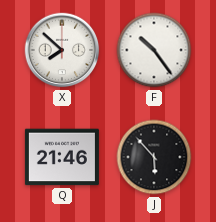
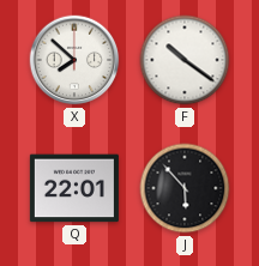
F: 10:24 -> 10:21
Q: 21:46 -> 22:01
